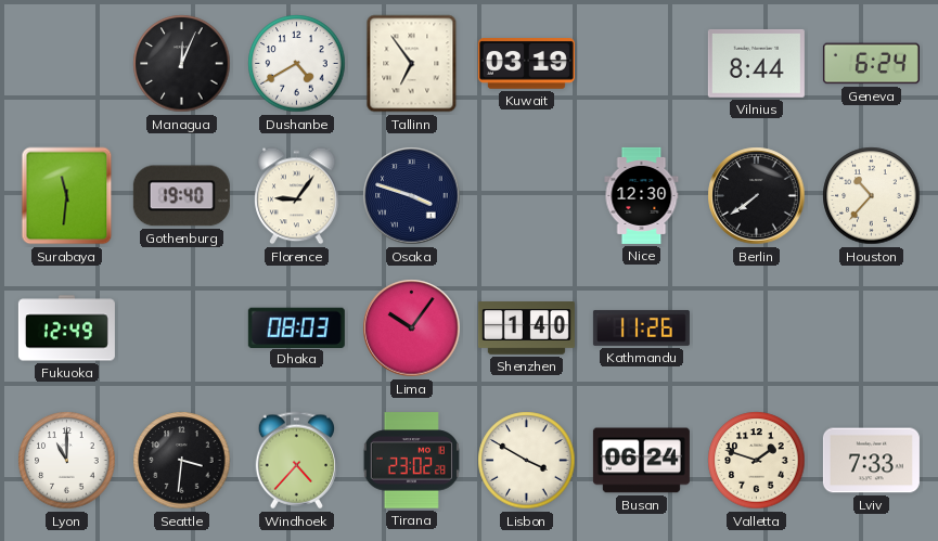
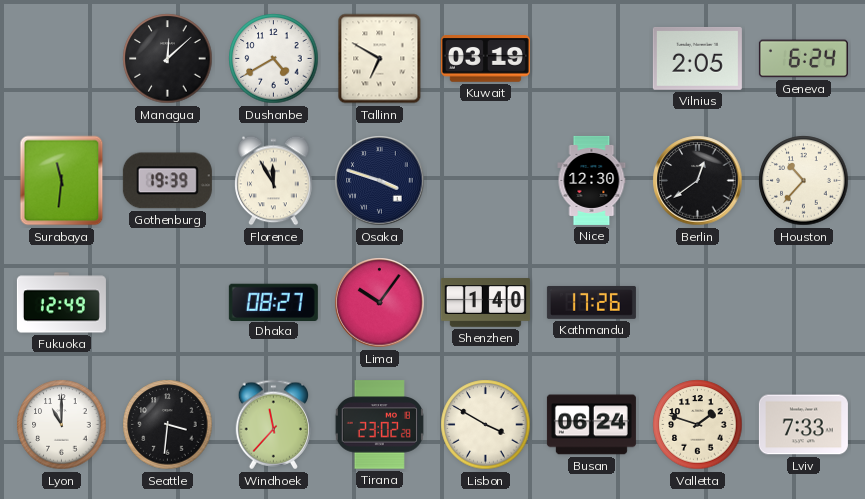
Managua: 12:04 -> 12:08
Tallinn: 6:54 -> 6:50
Vilnius: 8:44 -> 2:05
Gothenburg: 19:40 -> 19:39
Florence: 9:06 -> 11:55
Berlin: 7:39 -> 12:39
Dhaka: 08:03 -> 08:27
Kathmandu: 11:26 -> 17:26
Windhoek: 4:37 -> 11:37
